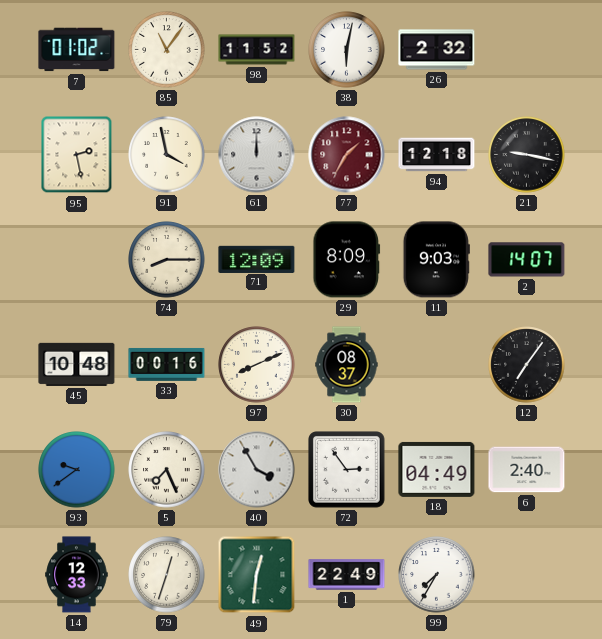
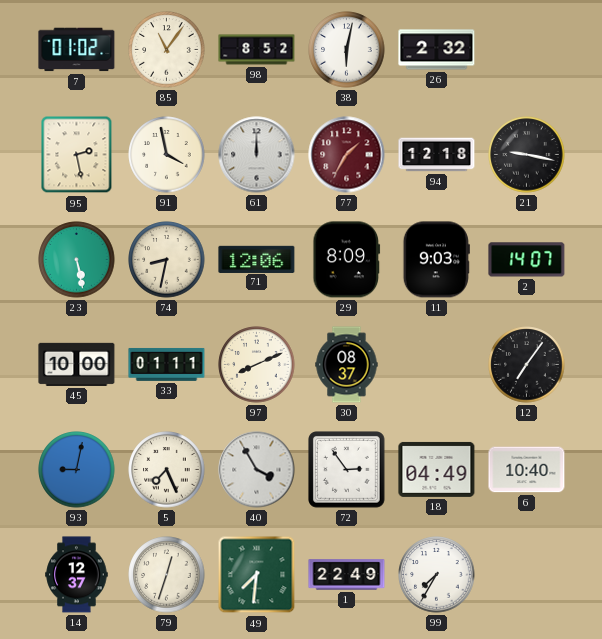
98: 11:52 -> 8:52
23: none -> 5:28
74: 8:15 -> 8:32
71: 12:09 -> 12:06
45: 10:48 -> 10:00
33: 00:16 -> 01:11
93: 9:39 -> 9:02
6: 2:40 -> 10:40
14: 12:33 -> 12:37
49: 12:31 -> 7:31
